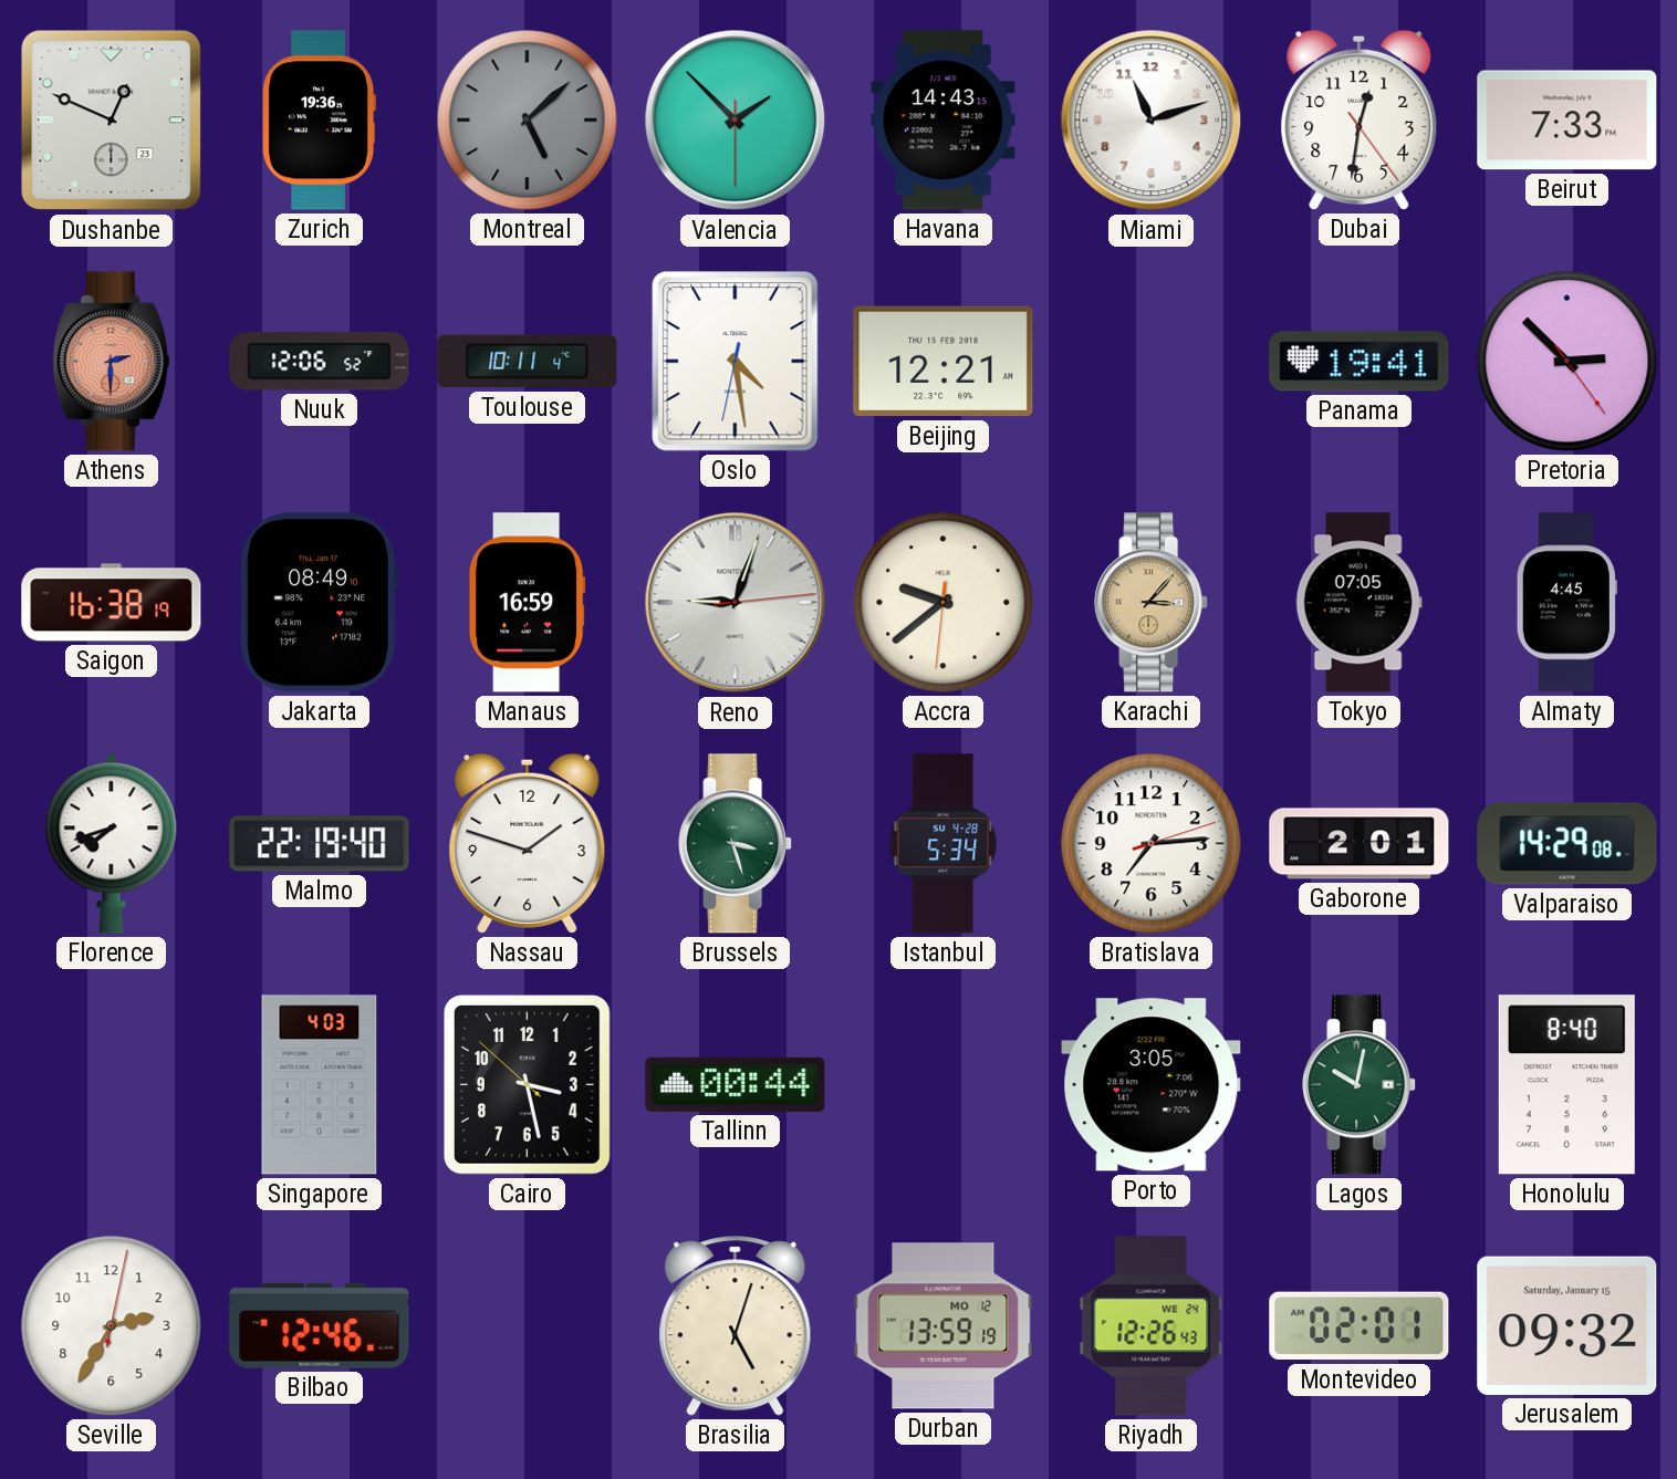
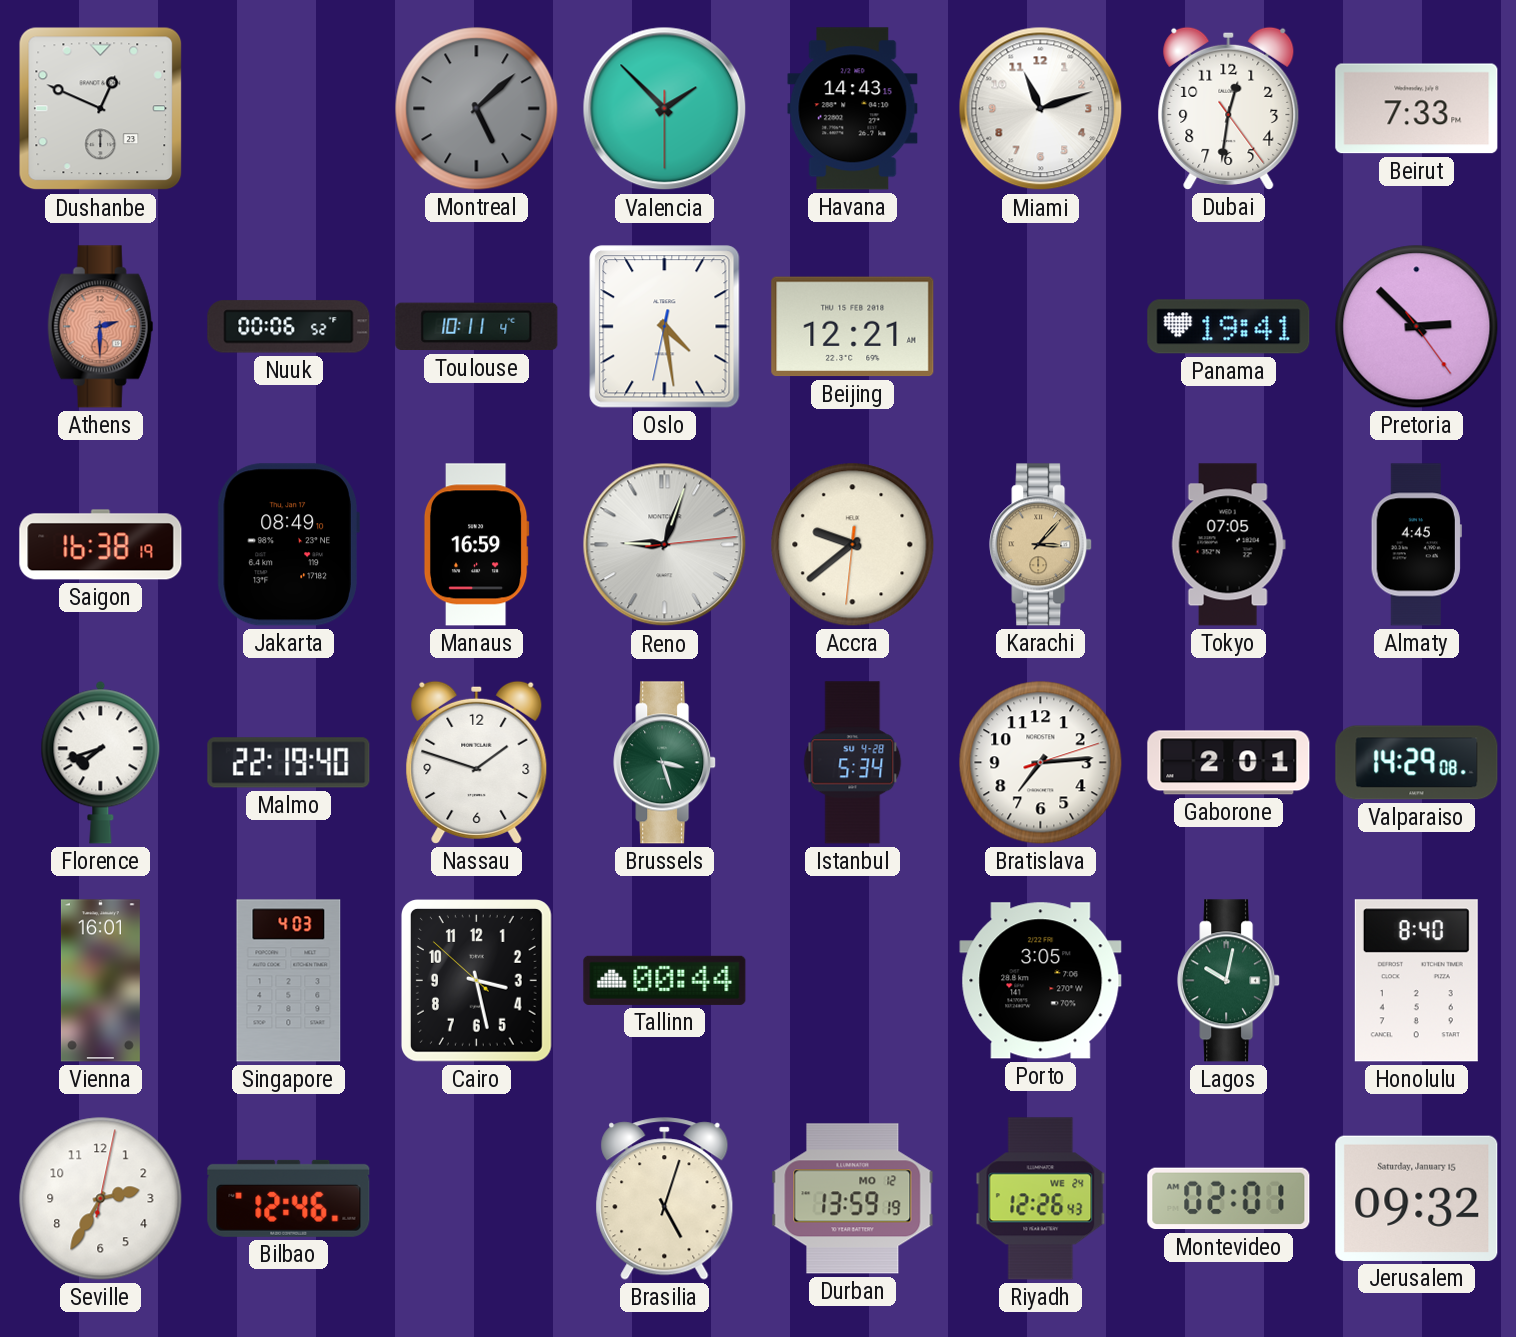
Zurich: 19:36 -> none
Nuuk: 12:06 -> 00:06
Vienna: none -> 16:01
